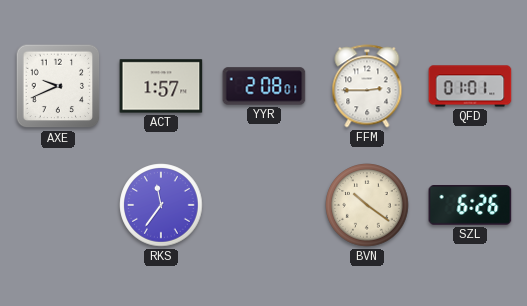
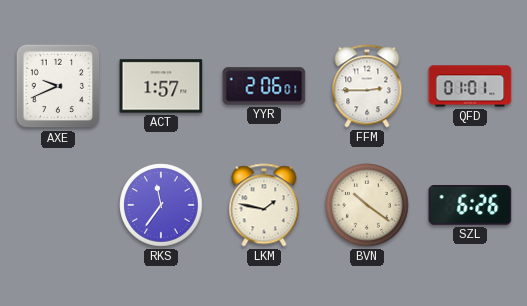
YYR: 2:08 -> 2:06
LKM: none -> 1:47
